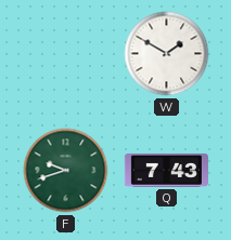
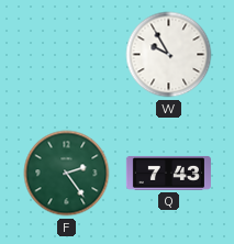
W: 1:50 -> 9:55
F: 9:42 -> 2:24
